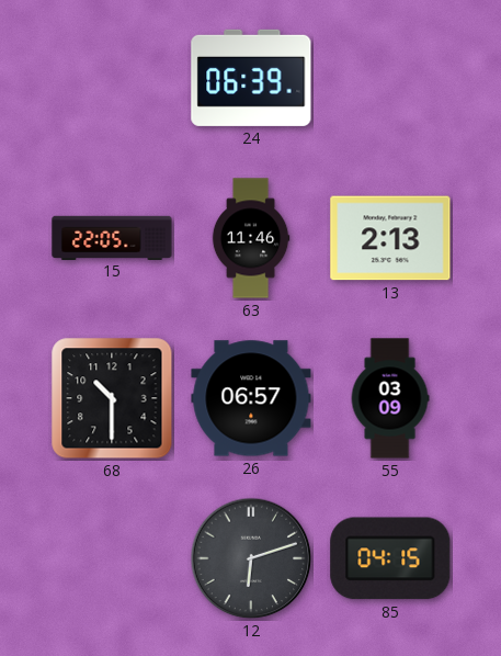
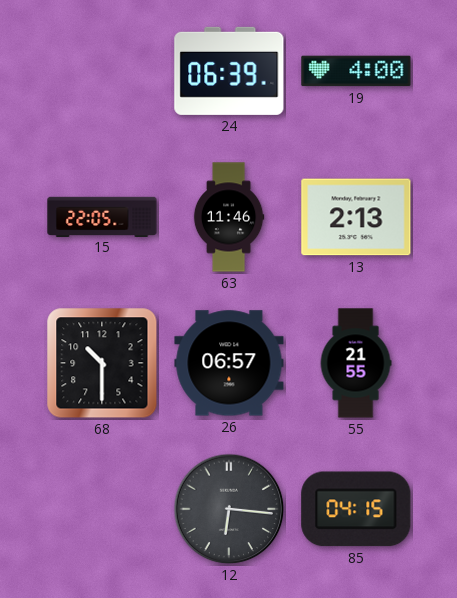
19: none -> 4:00
55: 03:09 -> 21:55
12: 6:12 -> 6:16
